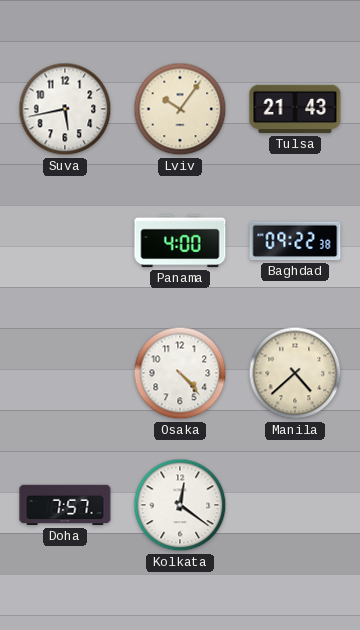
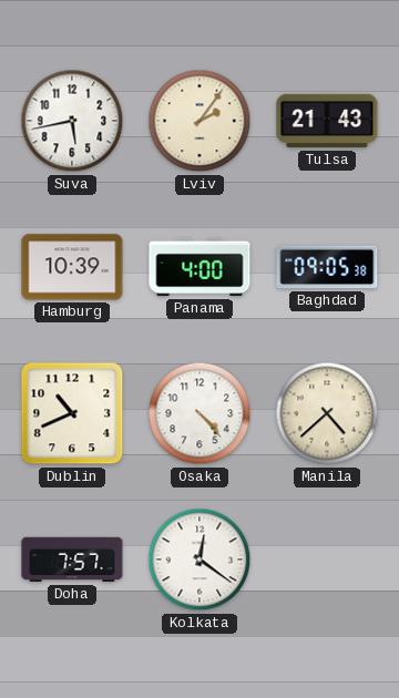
Lviv: 10:06 -> 2:06
Hamburg: none -> 10:39
Baghdad: 09:22 -> 09:05
Dublin: none -> 10:41
